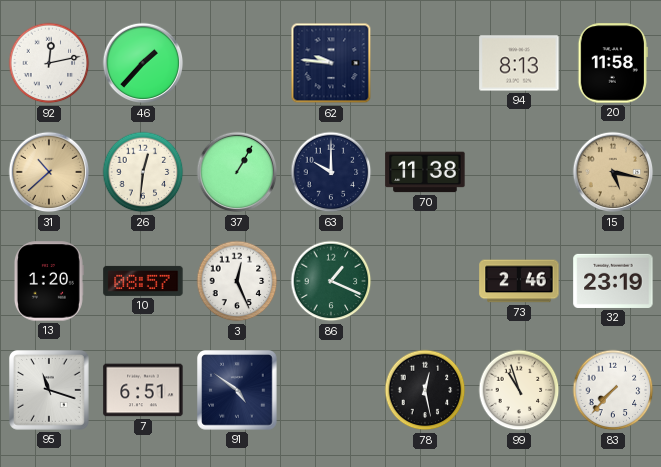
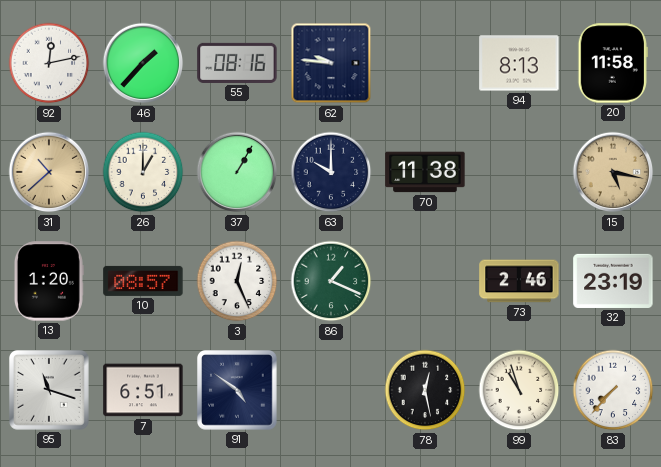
55: none -> 08:16
26: 12:31 -> 1:00
